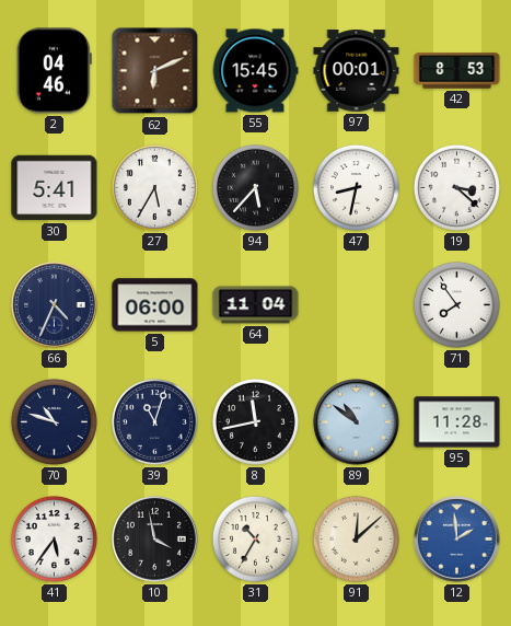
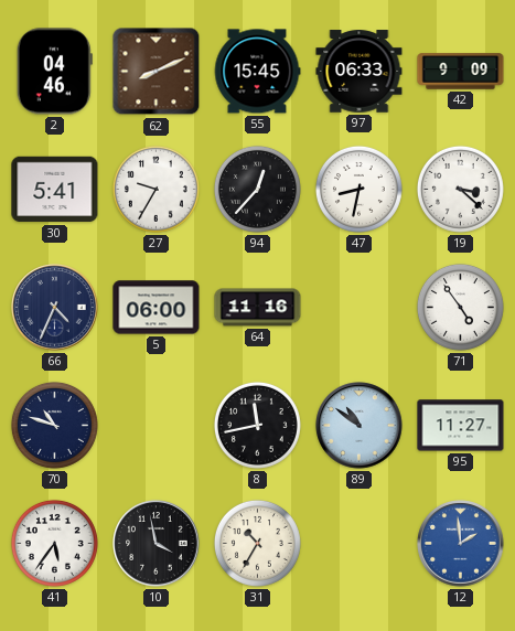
62: 6:11 -> 8:11
97: 00:01 -> 06:33
42: 8:53 -> 9:09
27: 5:35 -> 9:35
94: 5:37 -> 12:37
64: 11:04 -> 11:16
71: 7:54 -> 4:54
39: 11:03 -> none
95: 11:28 -> 11:27
91: 12:08 -> none
